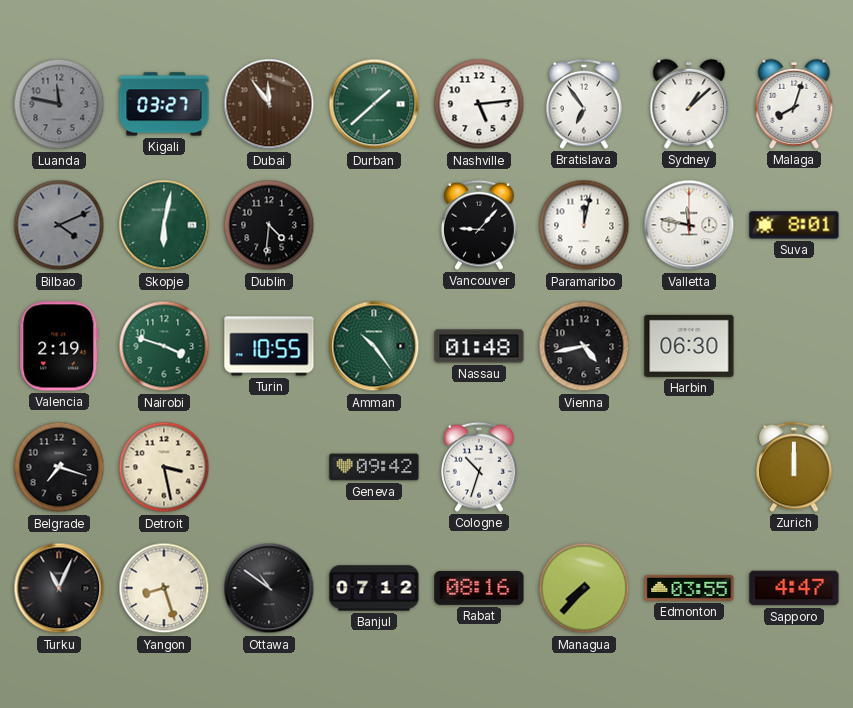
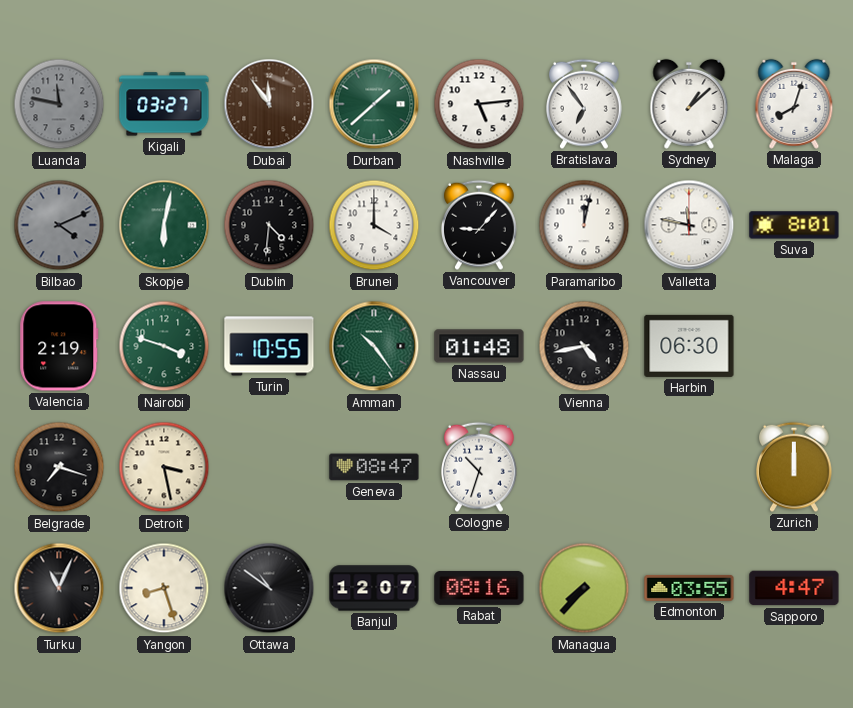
Brunei: none -> 4:00
Geneva: 09:42 -> 08:47
Banjul: 07:12 -> 12:07
